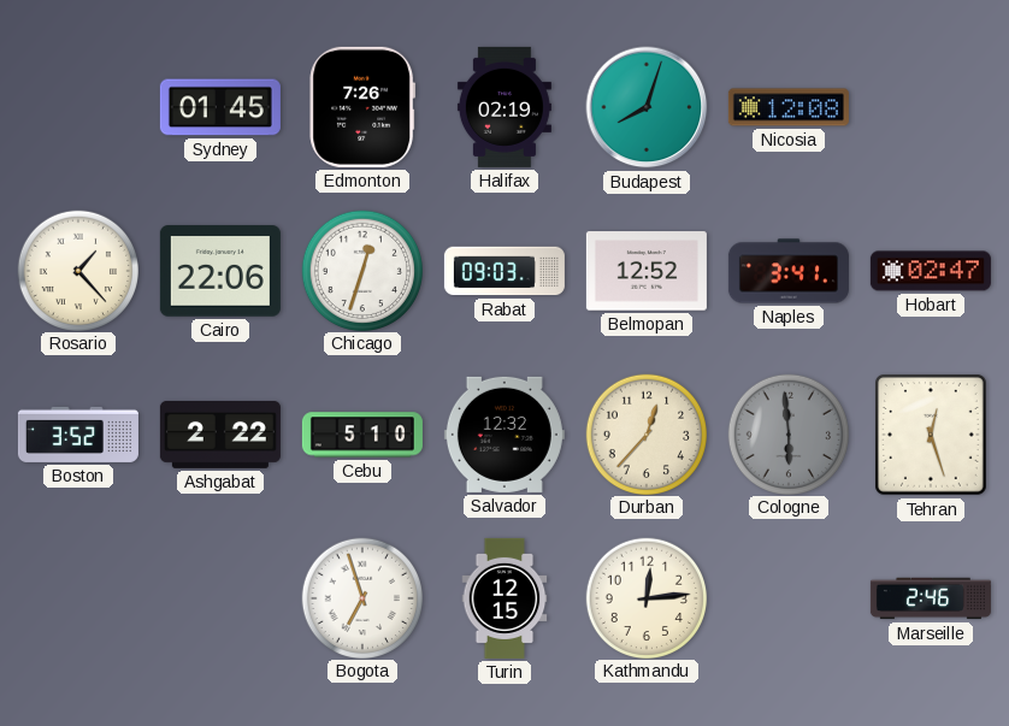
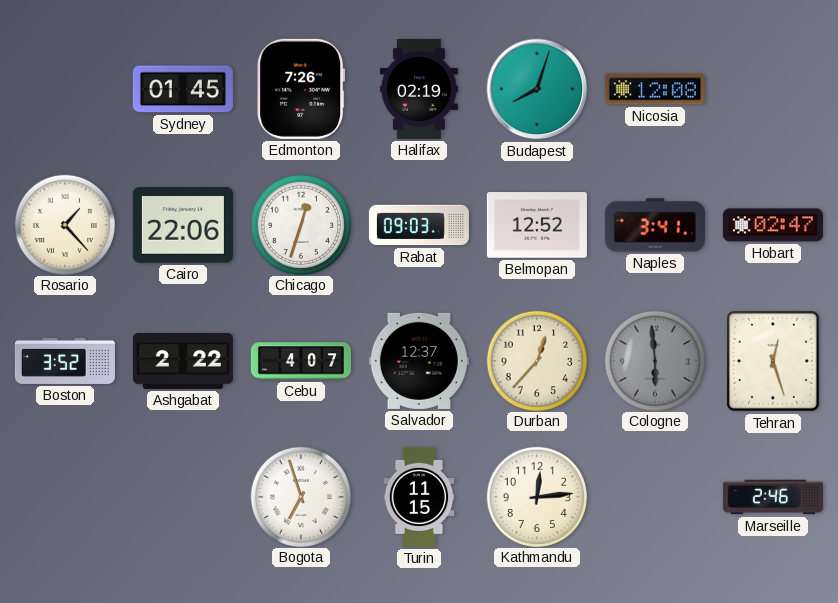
Cebu: 5:10 -> 4:07
Salvador: 12:32 -> 12:37
Turin: 12:15 -> 11:15
